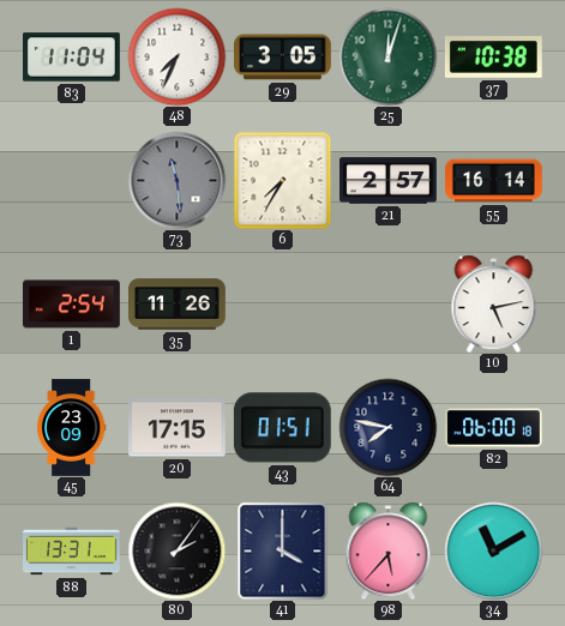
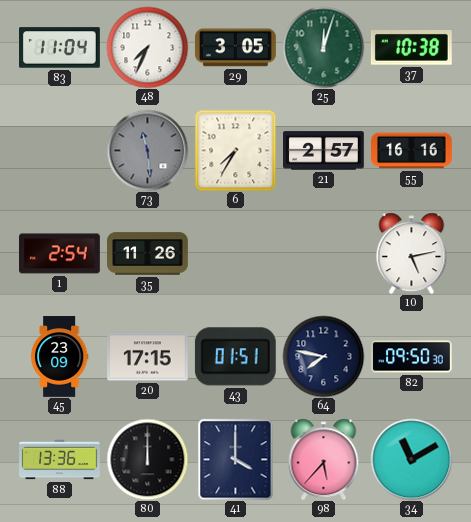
55: 16:14 -> 16:16
82: 06:00 -> 09:50
88: 13:31 -> 13:36
80: 2:06 -> 12:00
